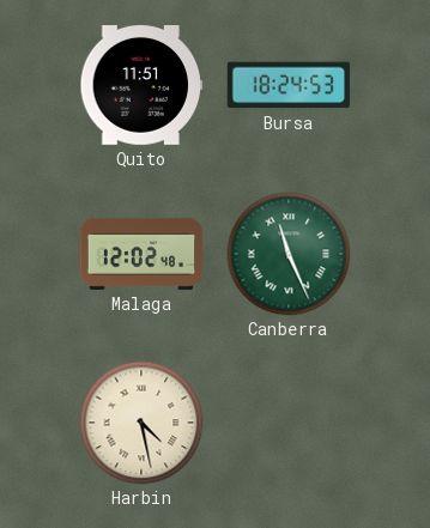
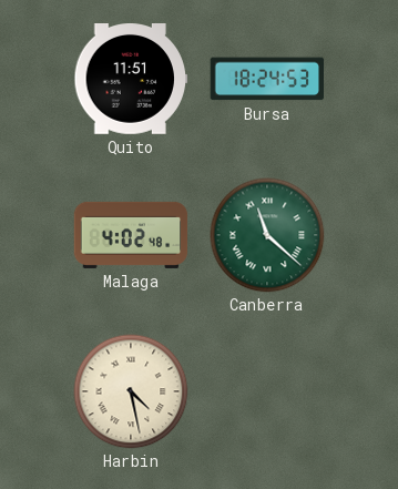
Malaga: 12:02 -> 4:02
Canberra: 11:26 -> 11:22
